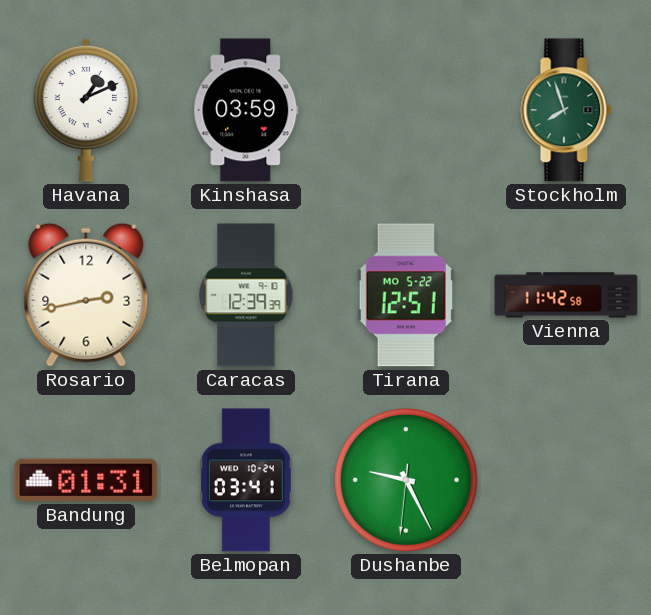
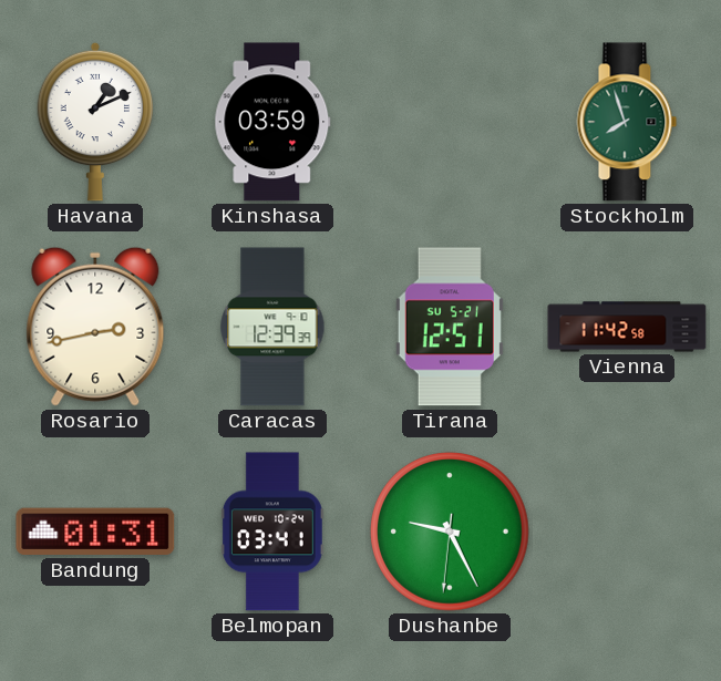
Tirana date: MO 5-22 -> SU 5-21
